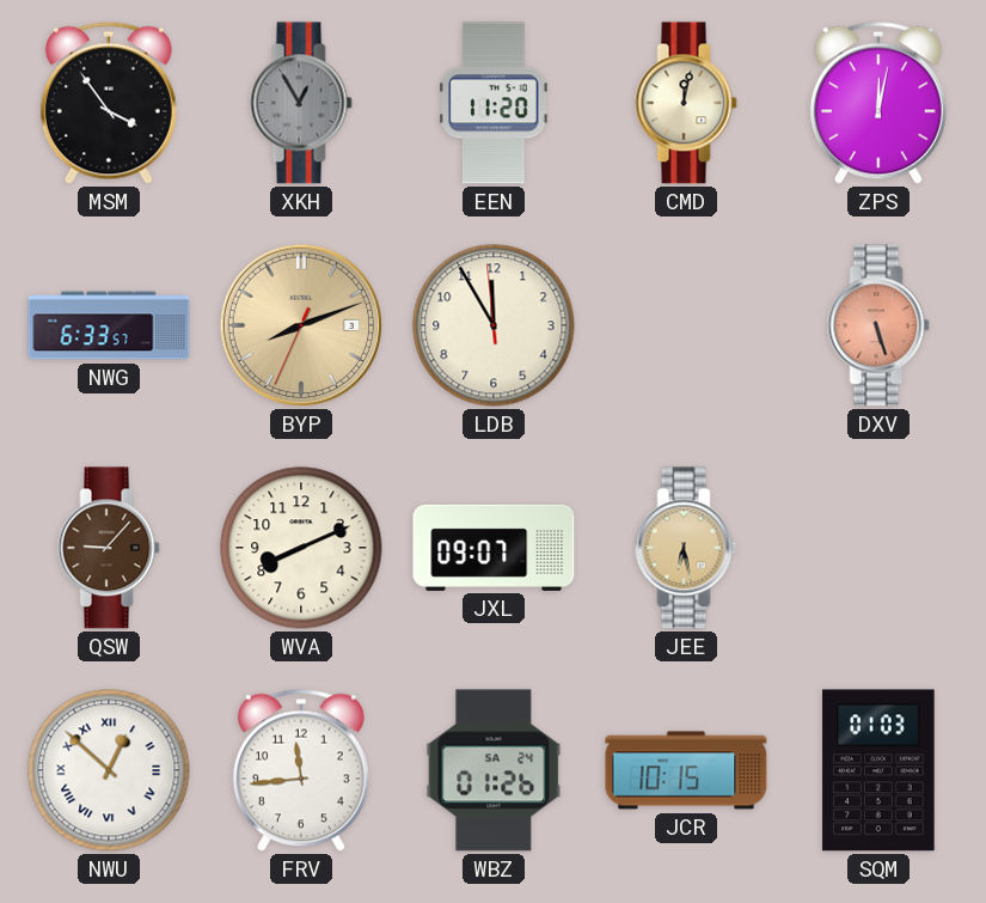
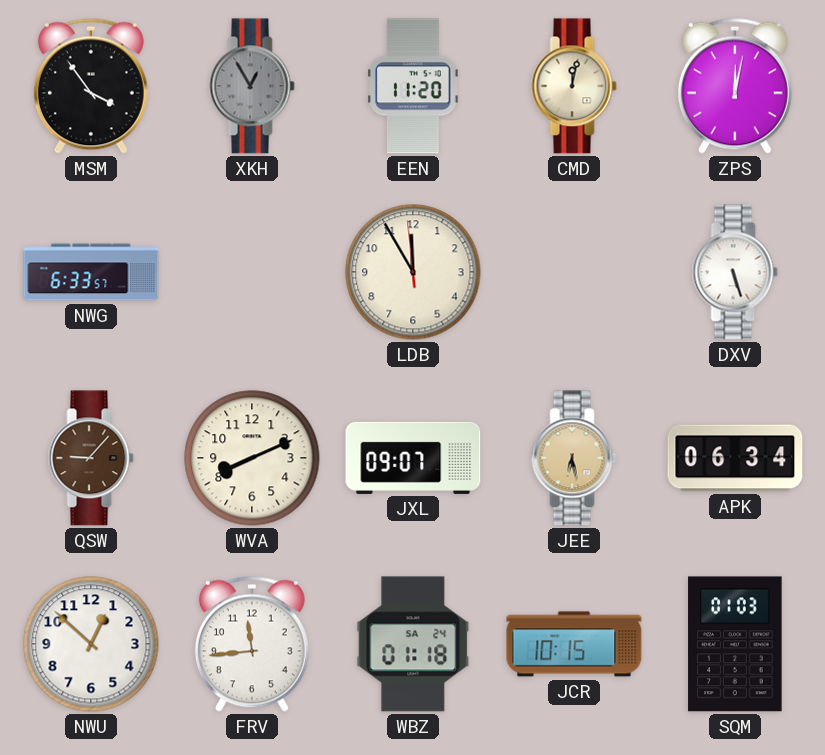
BYP: 8:11 -> none
DXV dial: salmon -> white
APK: none -> 06:34
NWU numerals: Roman -> Arabic
WBZ: 01:26 -> 01:18
